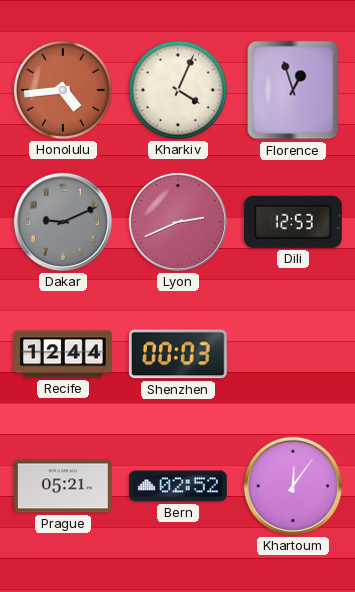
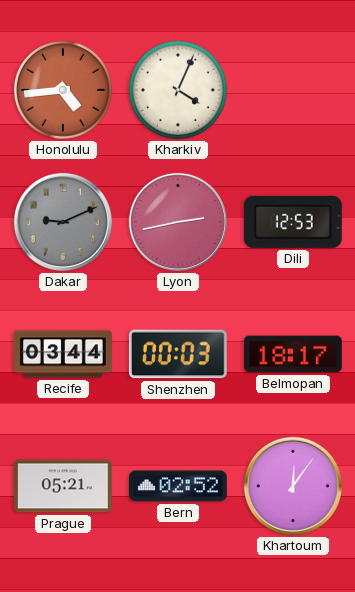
Florence: 12:57 -> none
Lyon: 2:41 -> 2:43
Recife: 12:44 -> 03:44
Belmopan: none -> 18:17
